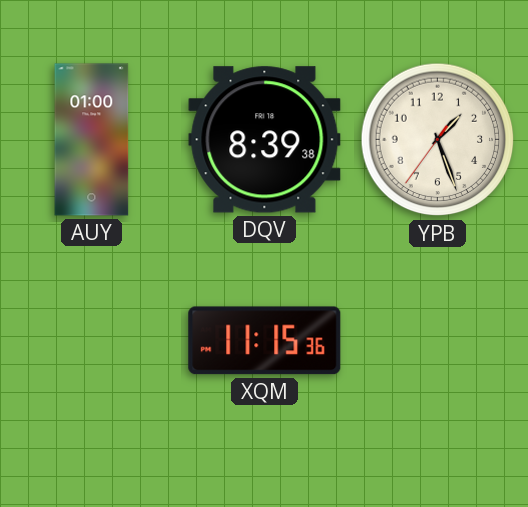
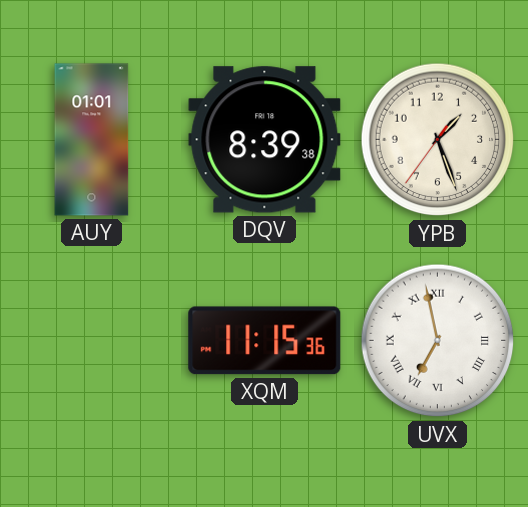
AUY: 01:00 -> 01:01
UVX: none -> 6:58
